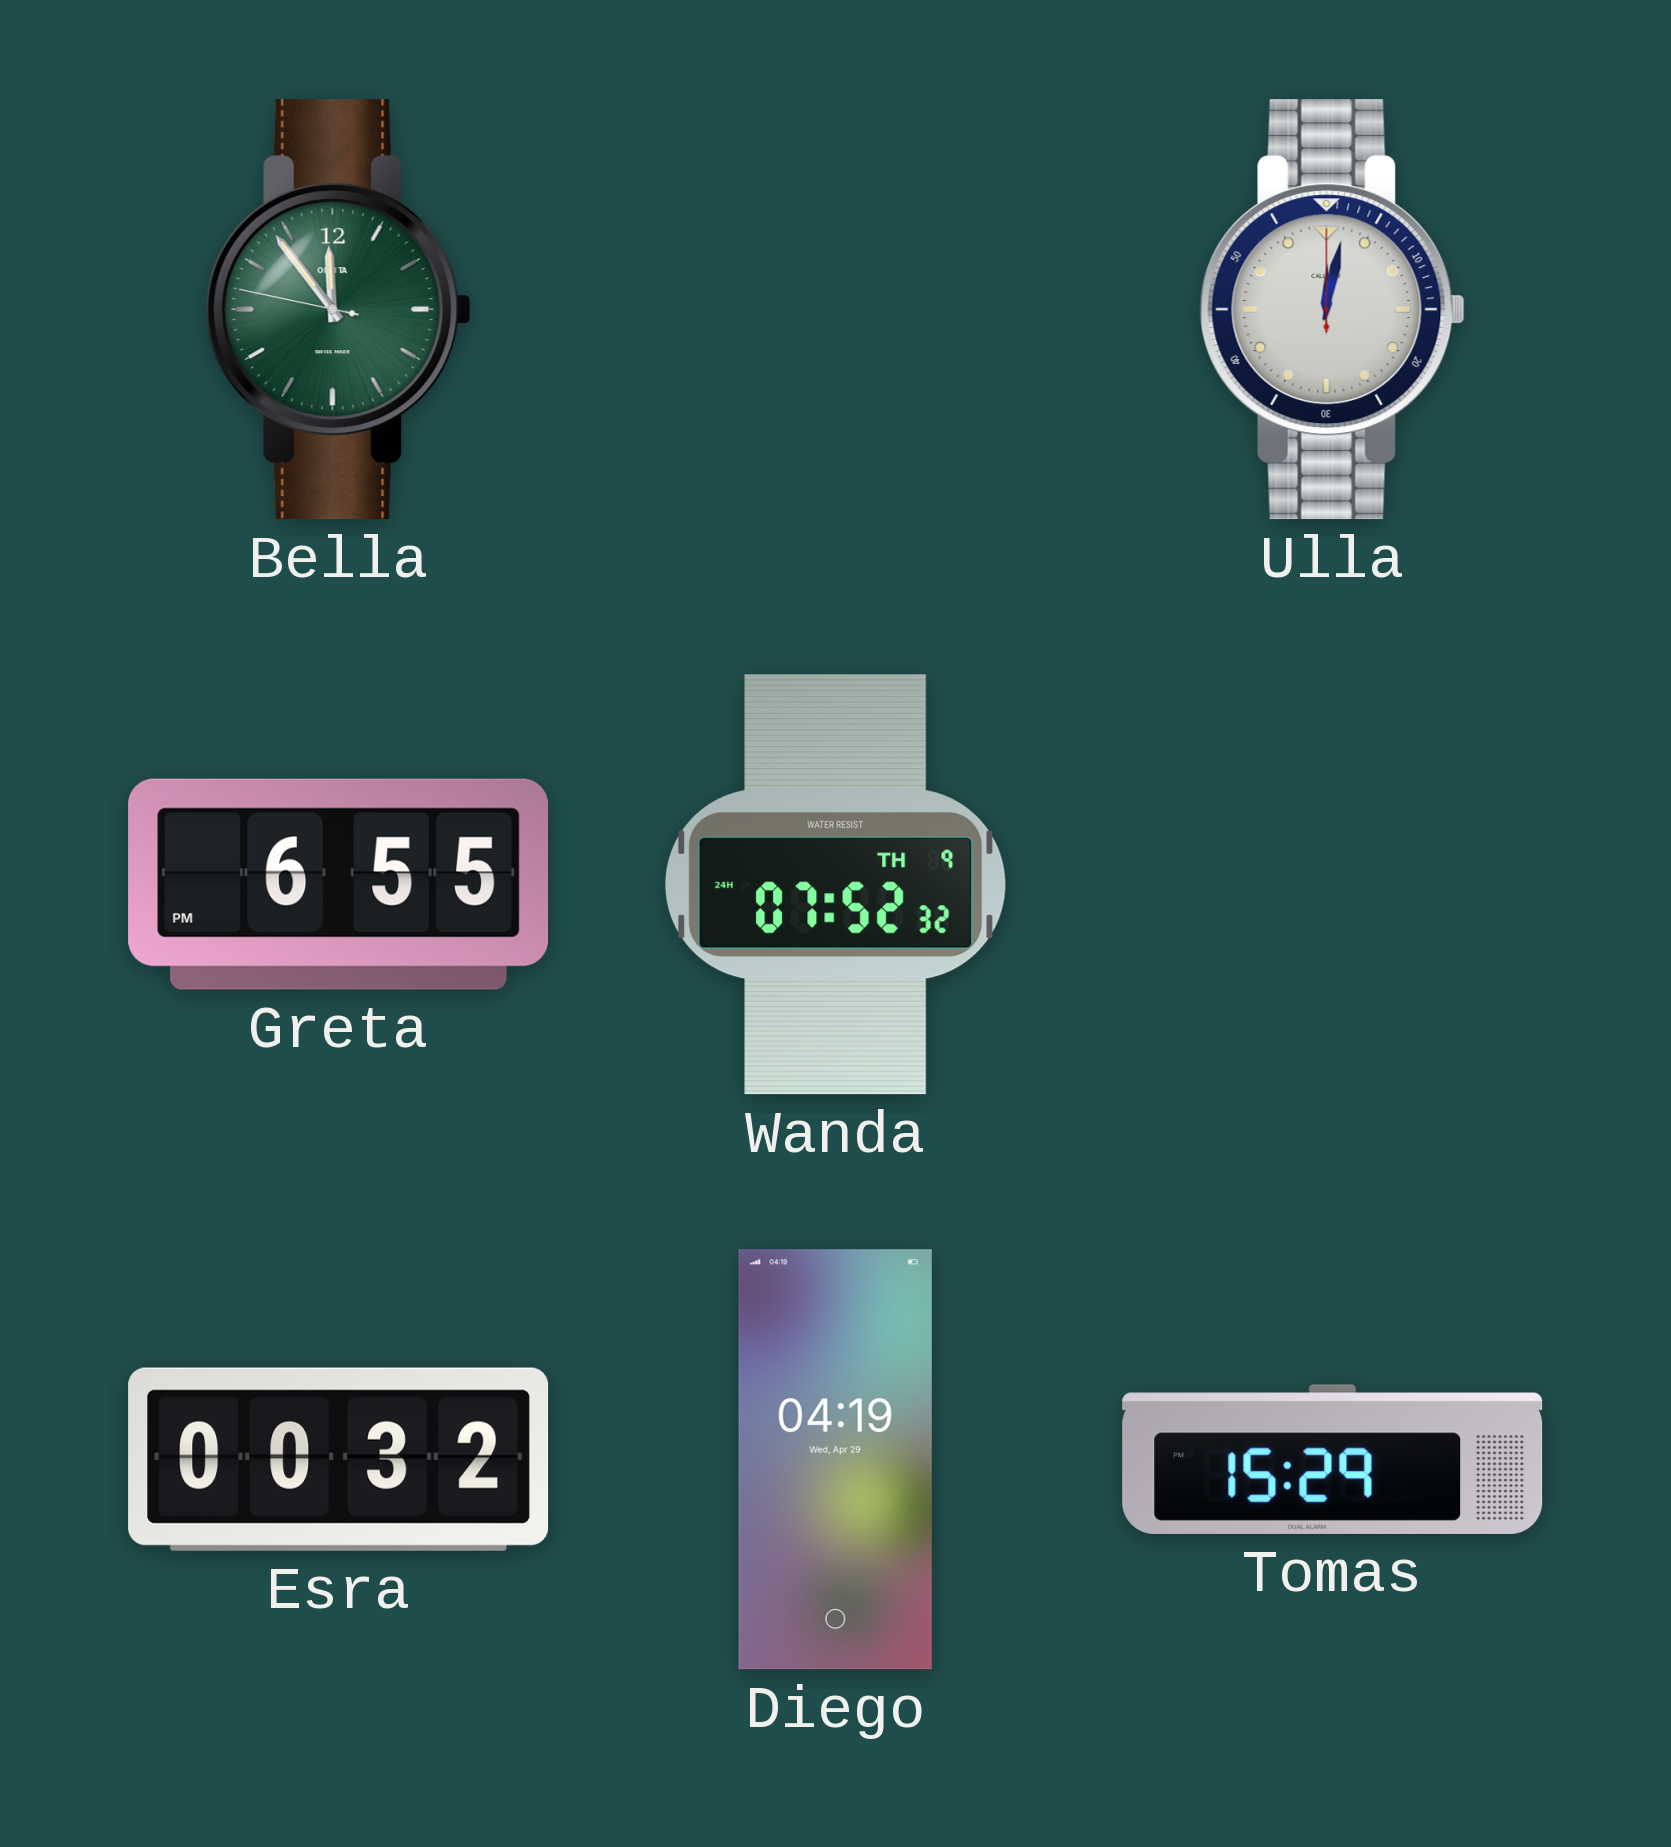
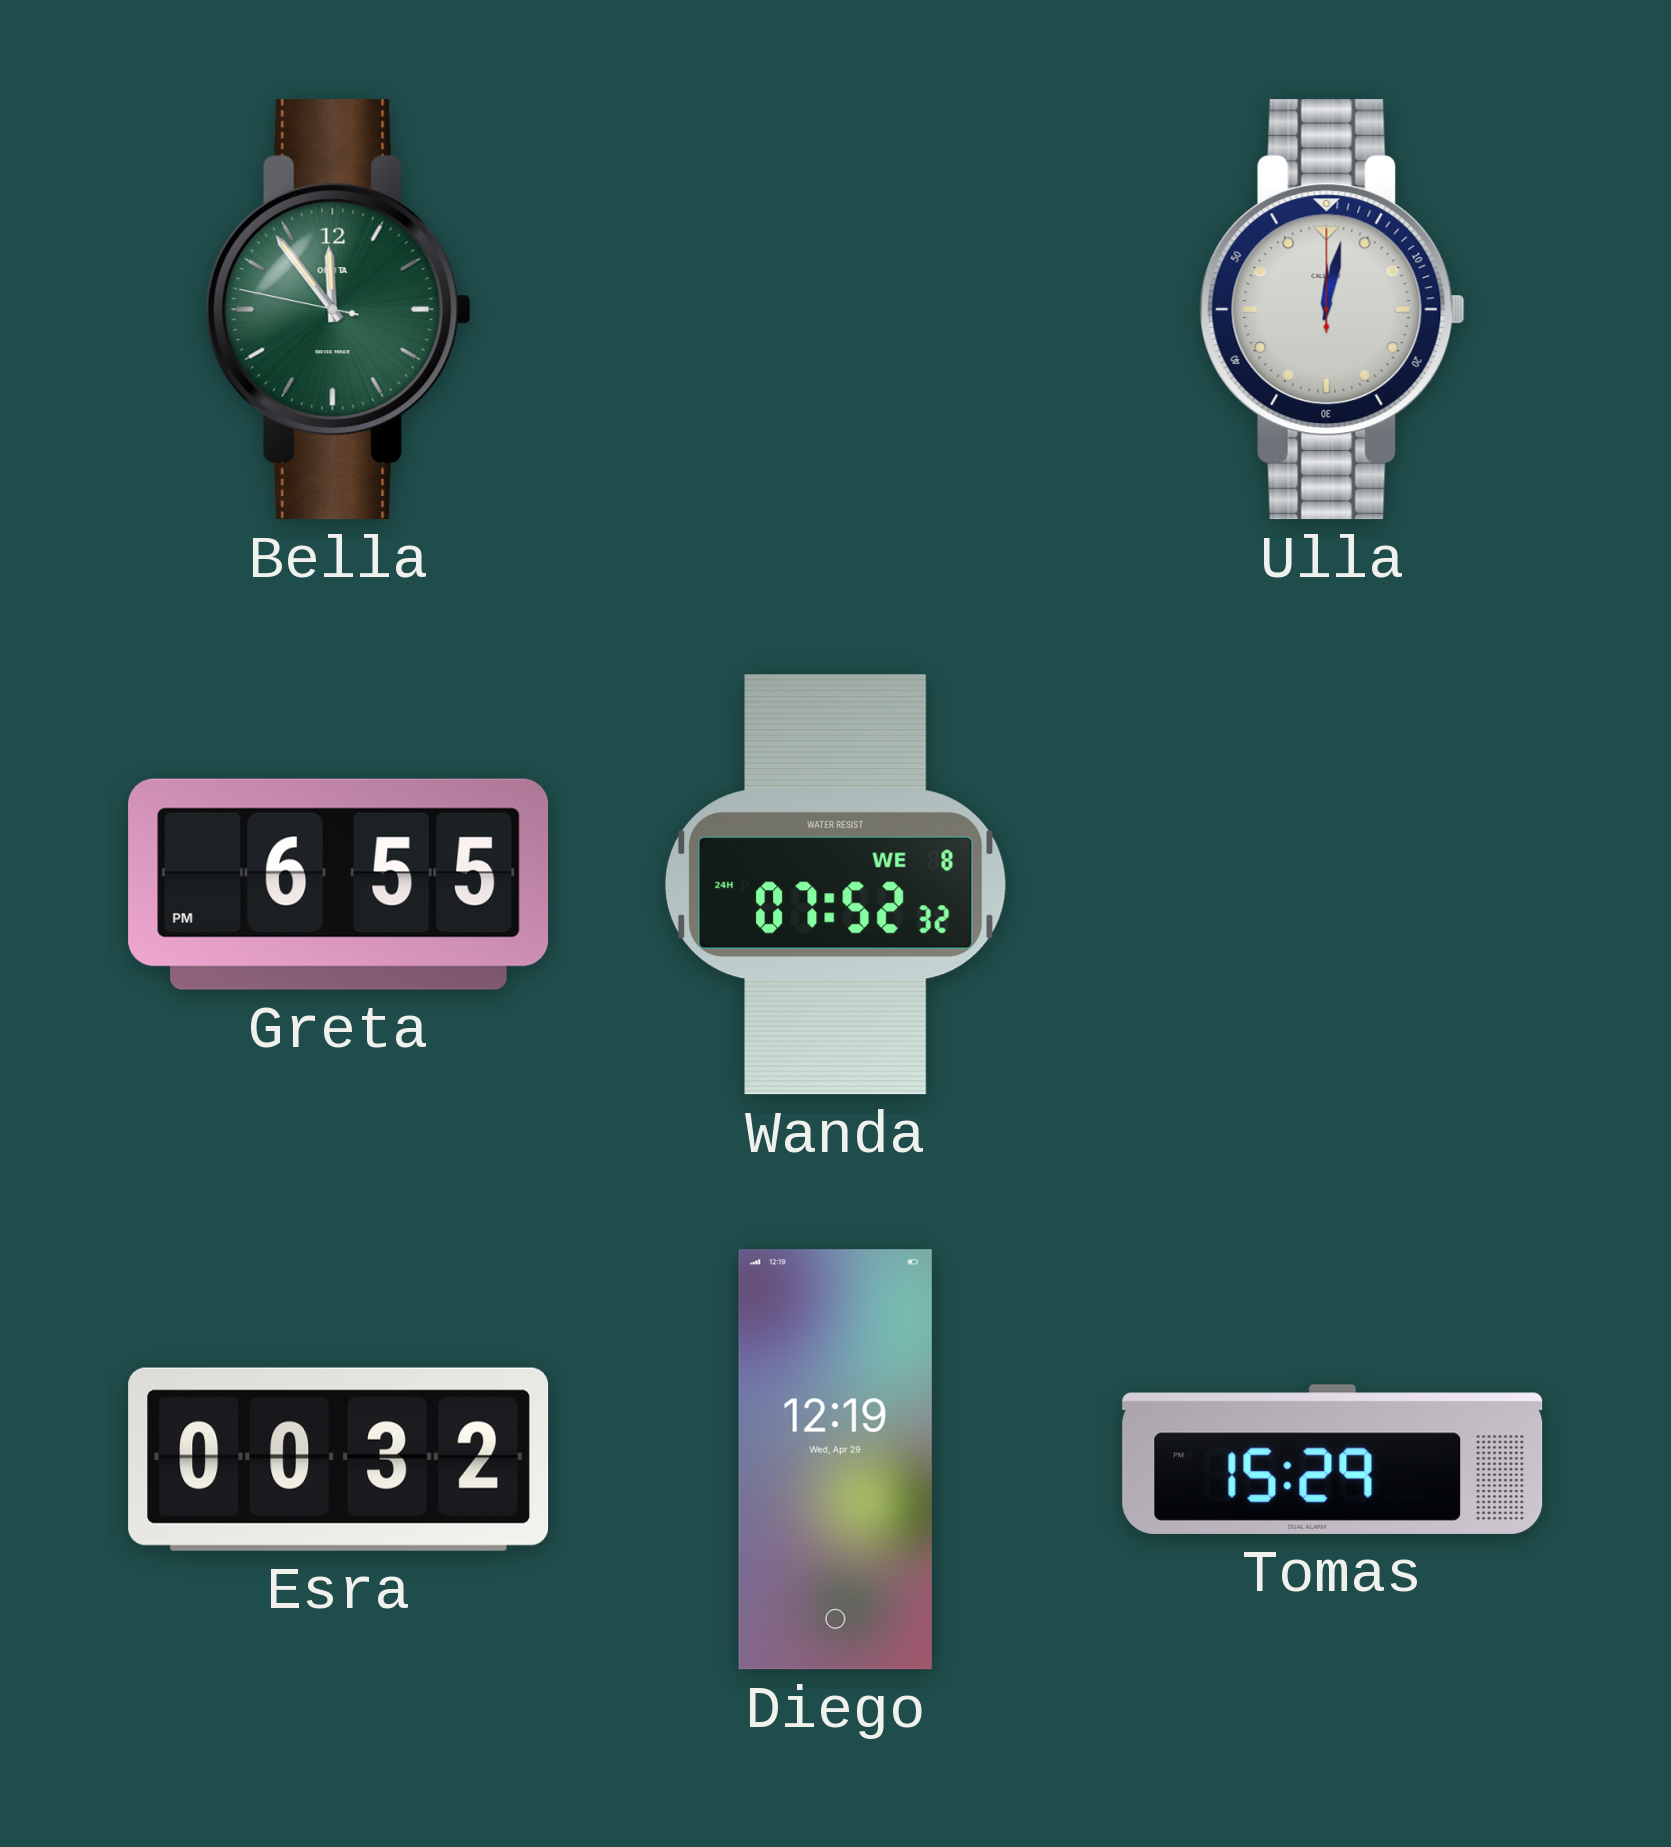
Wanda date: TH 9 -> WE 8
Diego: 04:19 -> 12:19
